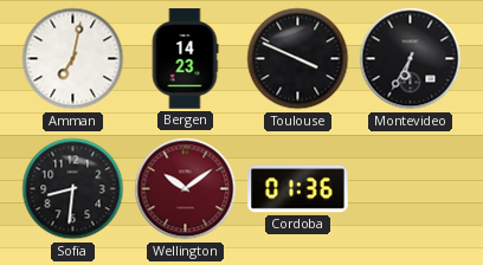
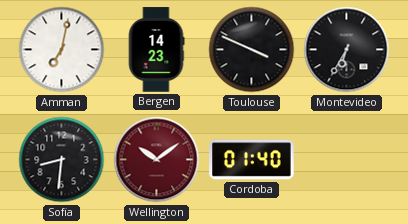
Cordoba: 01:36 -> 01:40
